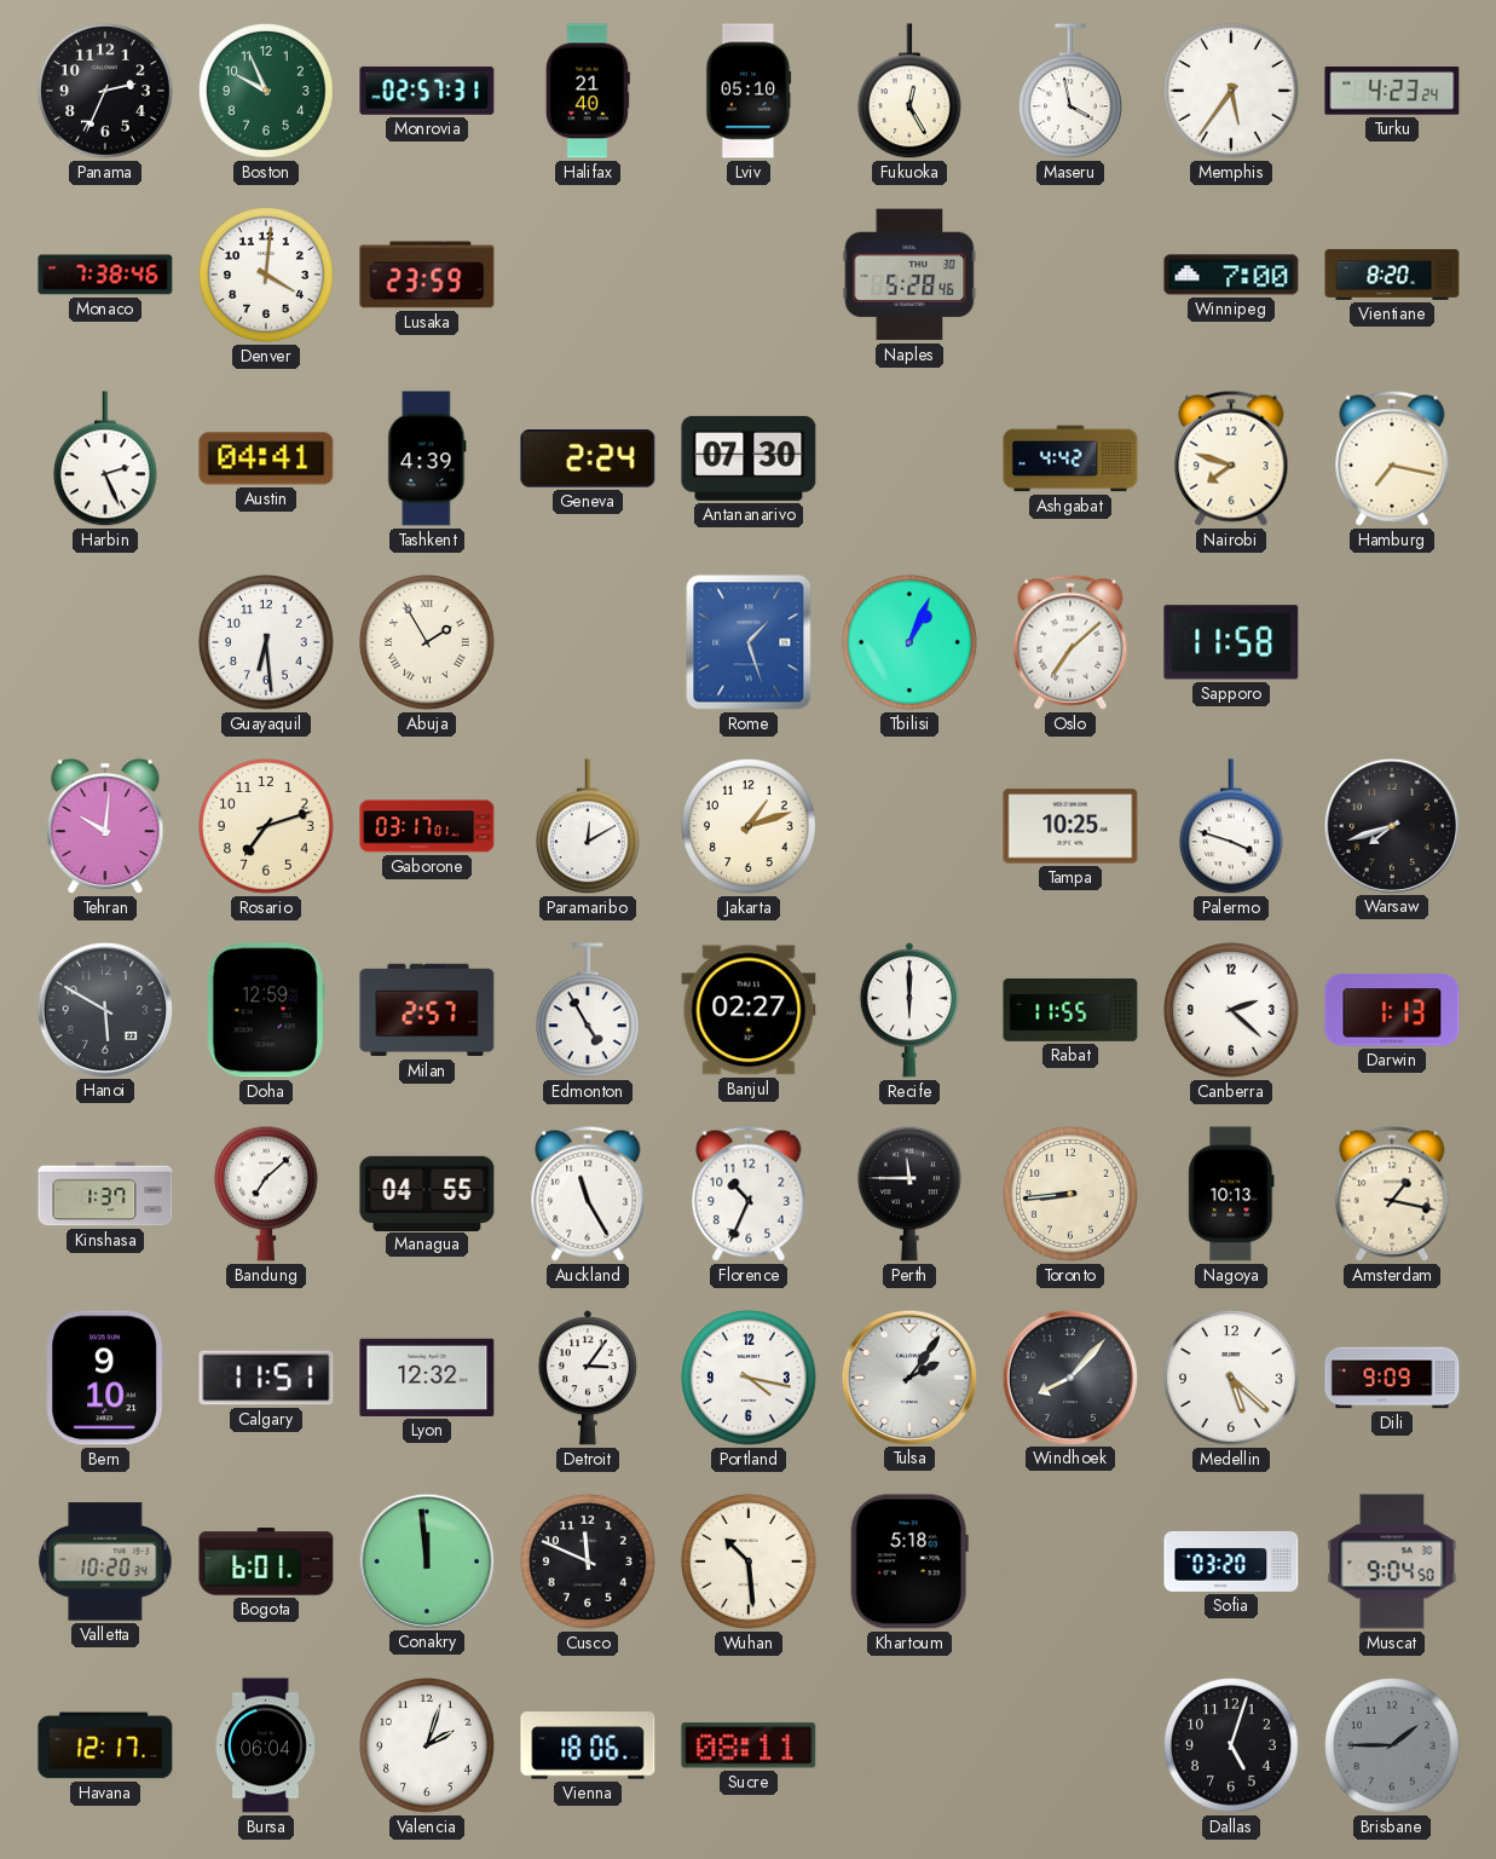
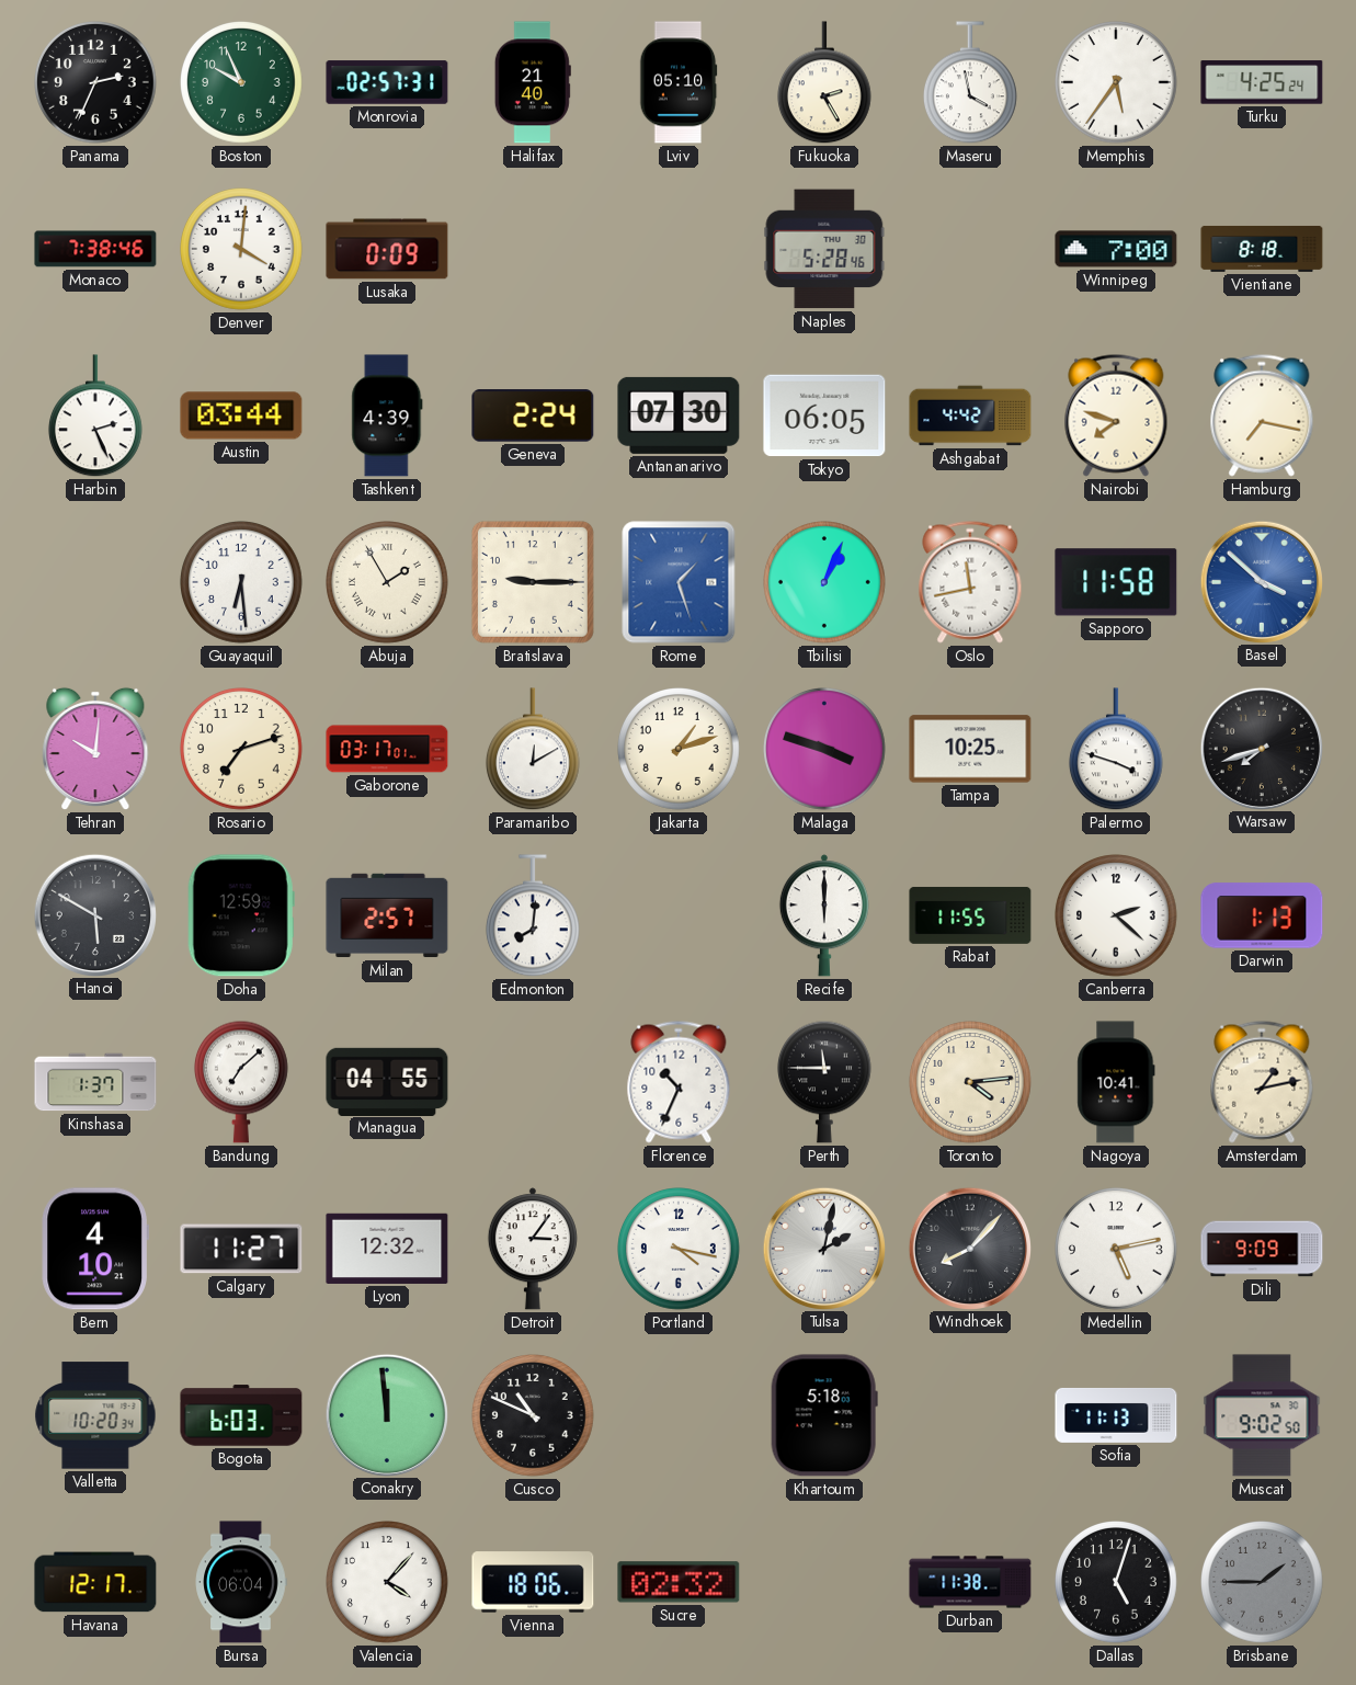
Fukuoka: 12:25 -> 2:25
Turku: 4:23 -> 4:25
Lusaka: 23:59 -> 0:09
Vientiane: 8:20 -> 8:18
Austin: 04:41 -> 03:44
Tokyo: none -> 06:05
Bratislava: none -> 9:15
Oslo: 7:08 -> 11:43
Basel: none -> 3:52
Malaga: none -> 3:48
Edmonton: 4:55 -> 8:01
Banjul: 02:27 -> none
Auckland: 11:25 -> none
Toronto: 8:44 -> 4:14
Nagoya: 10:13 -> 10:41
Amsterdam: 1:17 -> 1:13
Bern: 9:10 -> 4:10
Calgary: 11:51 -> 11:27
Tulsa: 2:06 -> 2:02
Medellin: 5:22 -> 5:13
Bogota: 6:01 -> 6:03
Cusco: 11:49 -> 10:49
Wuhan: 10:29 -> none
Sofia: 03:20 -> 11:13
Muscat: 9:04 -> 9:02
Valencia: 2:03 -> 4:07
Sucre: 08:11 -> 02:32
Durban: none -> 11:38
